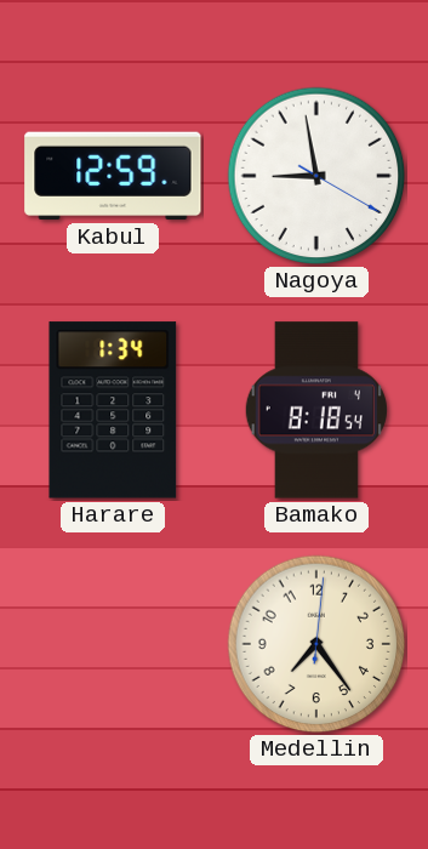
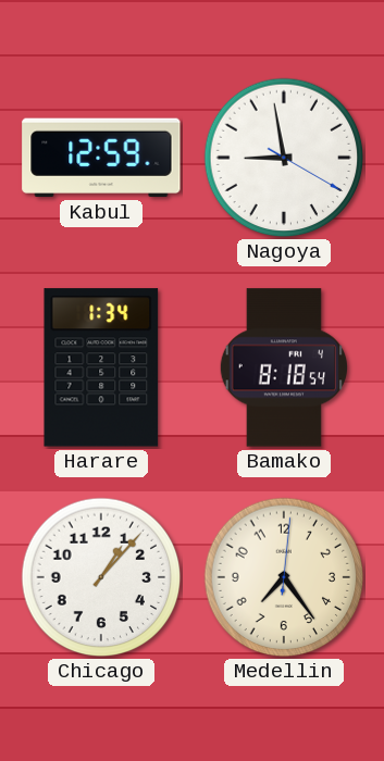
Chicago: none -> 1:07
